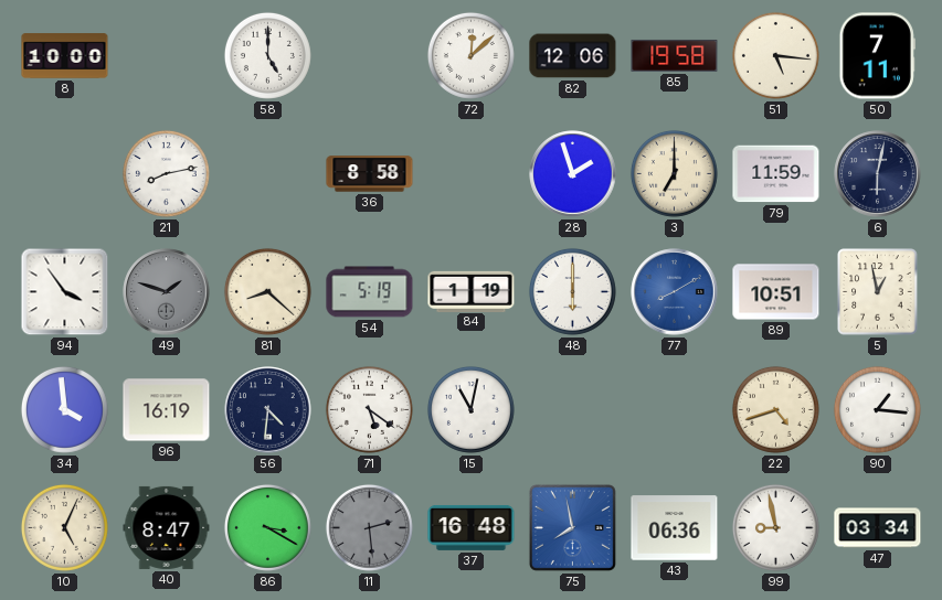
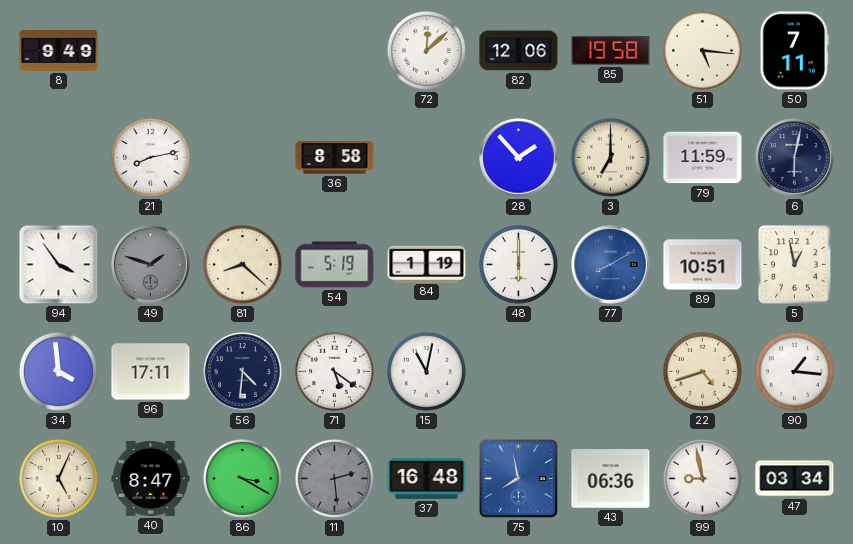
8: 10:00 -> 9:49
58: 5:00 -> none
28: 1:57 -> 1:53
96: 16:19 -> 17:11
